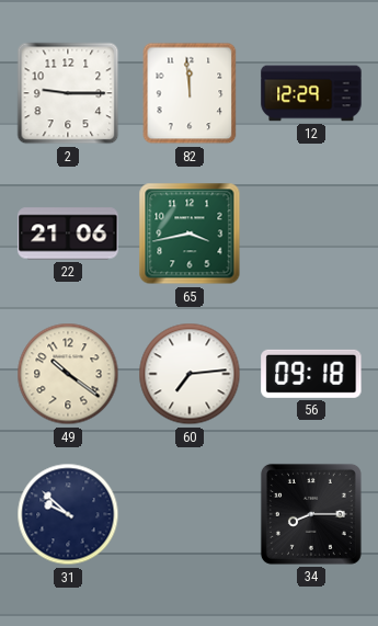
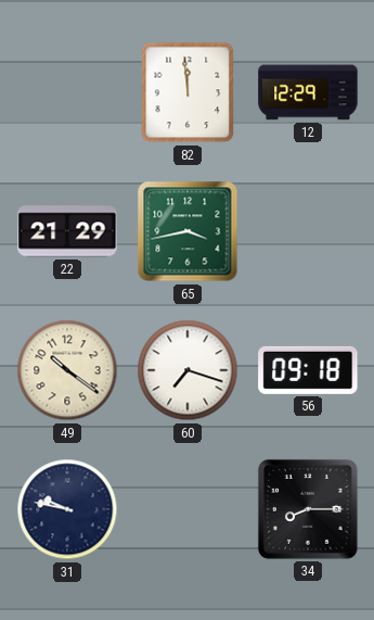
2: 9:15 -> none
22: 21:06 -> 21:29
60: 7:14 -> 7:18
31: 9:52 -> 9:47
